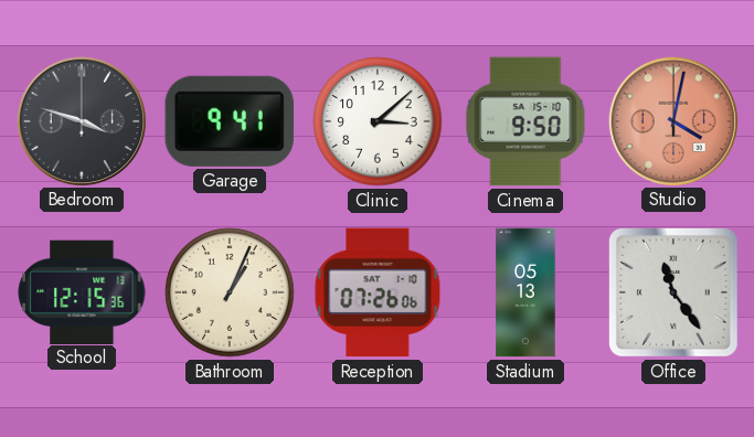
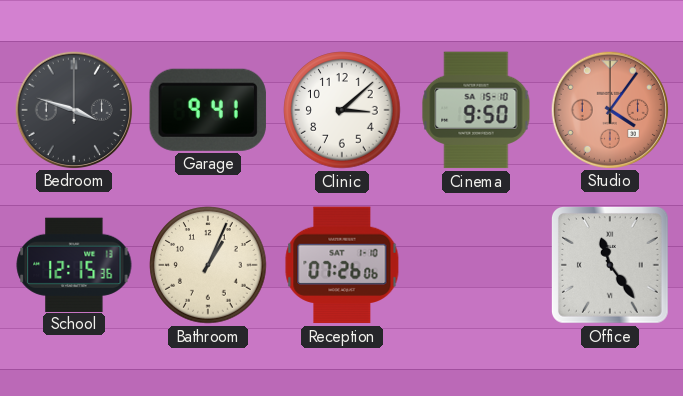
Studio: 4:02 -> 4:06
Stadium: 05:13 -> none
